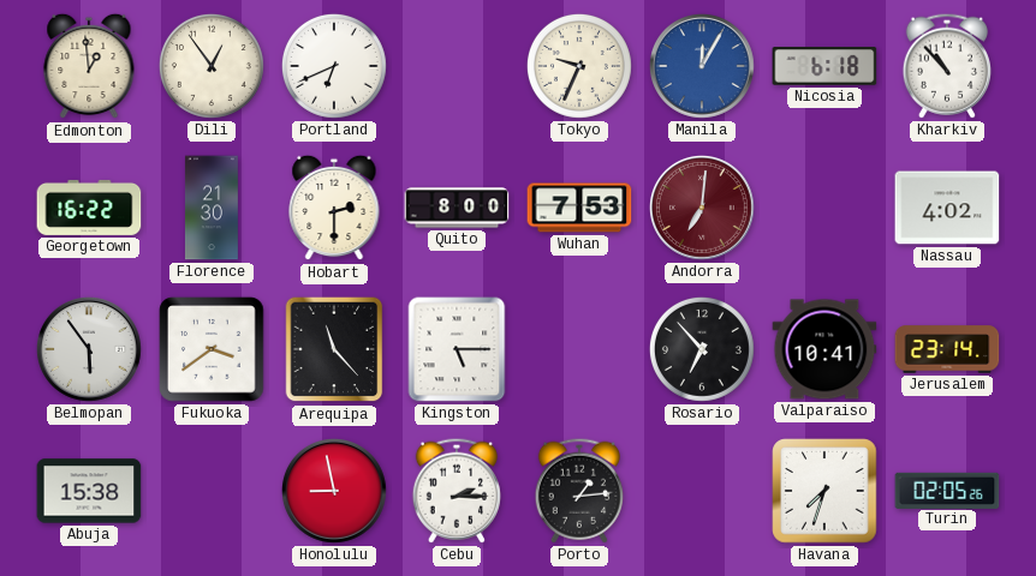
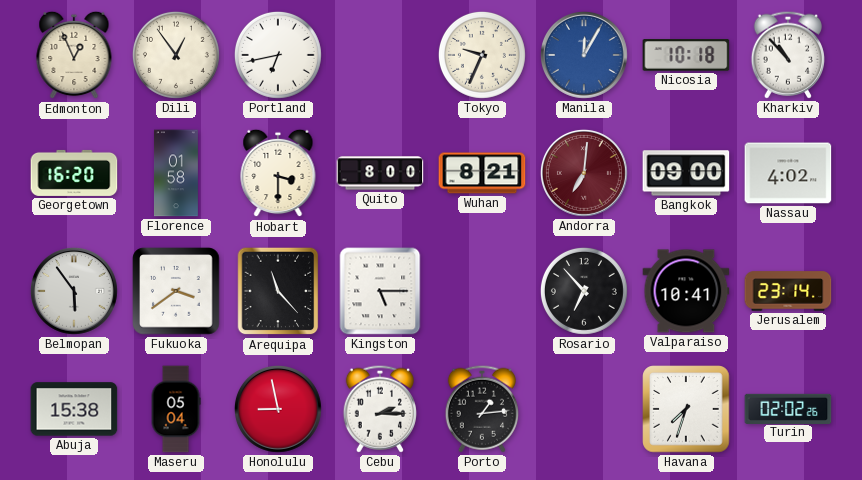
Edmonton: 12:59 -> 12:56
Portland: 6:41 -> 6:43
Nicosia: 6:18 -> 10:18
Georgetown: 16:22 -> 16:20
Florence: 21:30 -> 01:58
Hobart: 2:30 -> 3:30
Wuhan: 7:53 -> 8:21
Bangkok: none -> 09:00
Maseru: none -> 05:04
Turin: 02:05 -> 02:02
